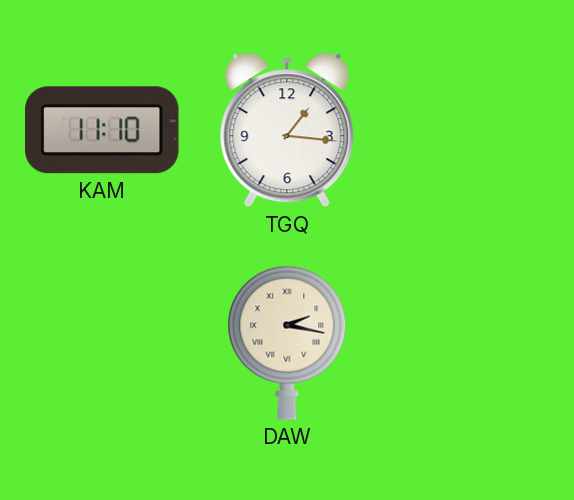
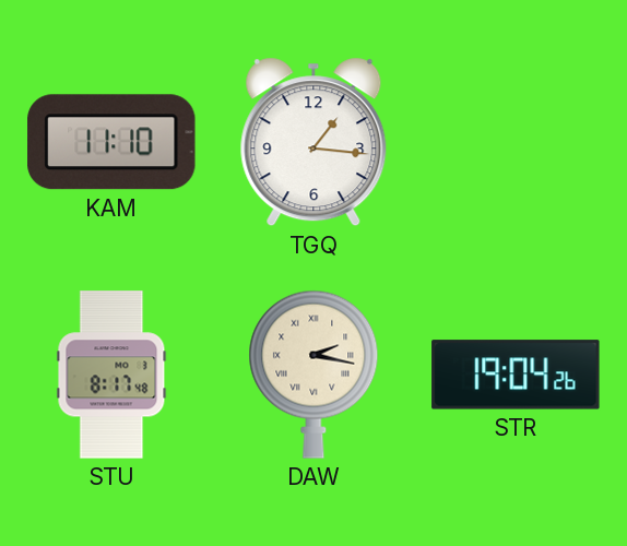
STU: none -> 8:17
STR: none -> 19:04
